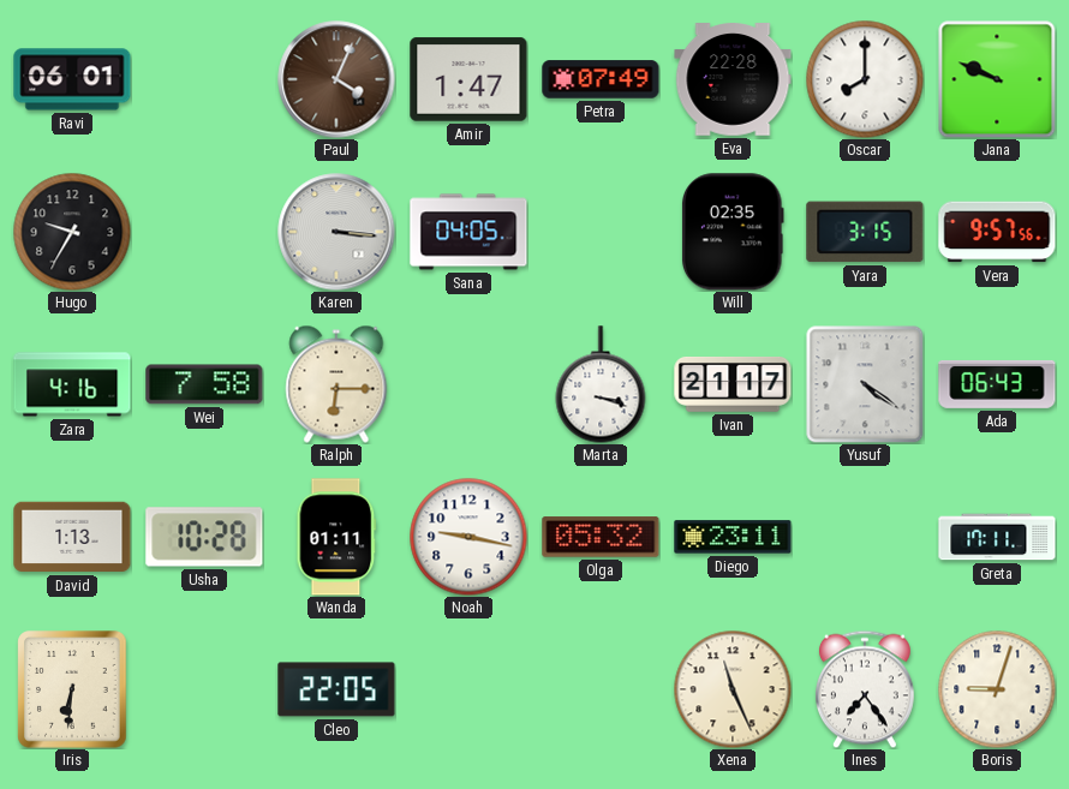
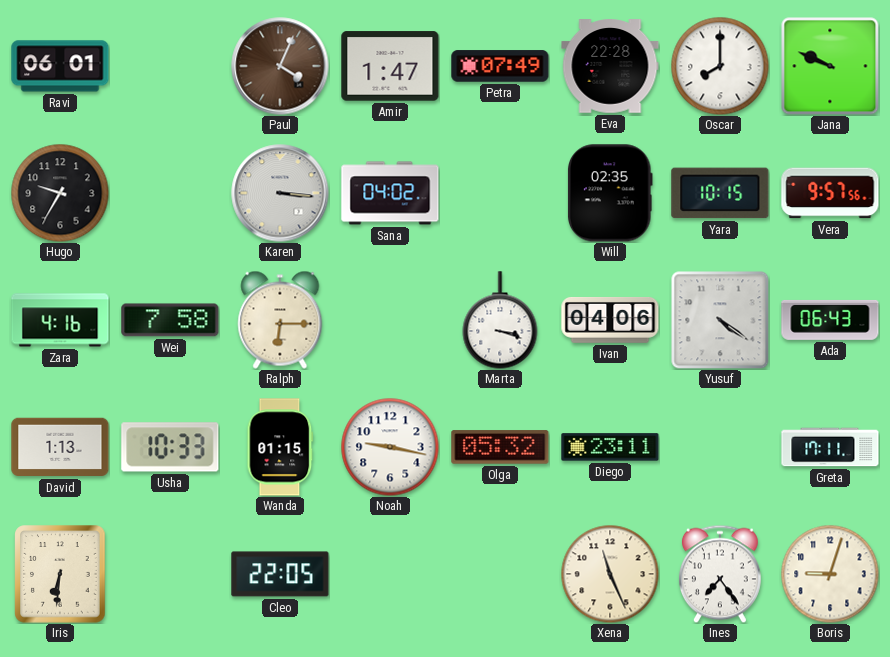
Sana: 04:05 -> 04:02
Yara: 3:15 -> 10:15
Ivan: 21:17 -> 04:06
Usha: 10:28 -> 10:33
Wanda: 01:11 -> 01:15
